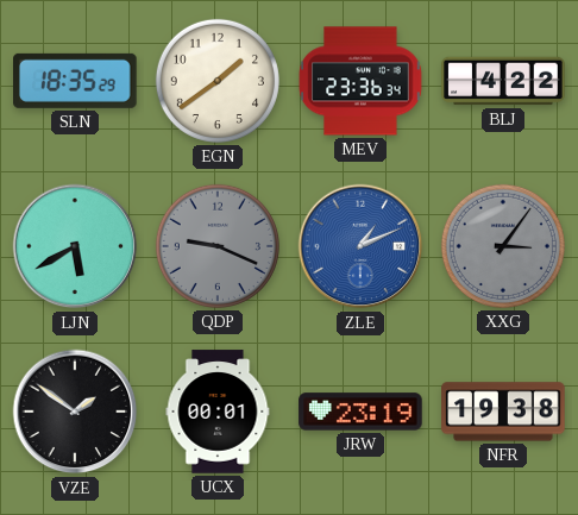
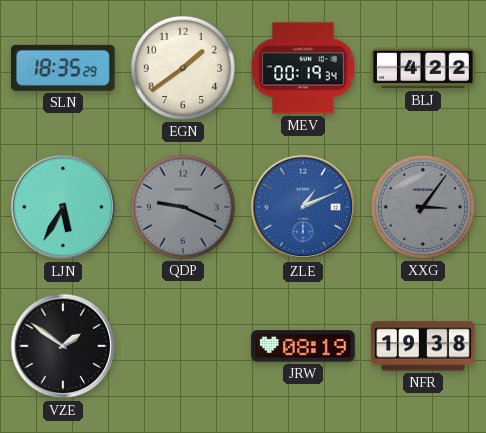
MEV: 23:36 -> 00:19
LJN: 5:40 -> 5:35
UCX: 00:01 -> none
JRW: 23:19 -> 08:19
